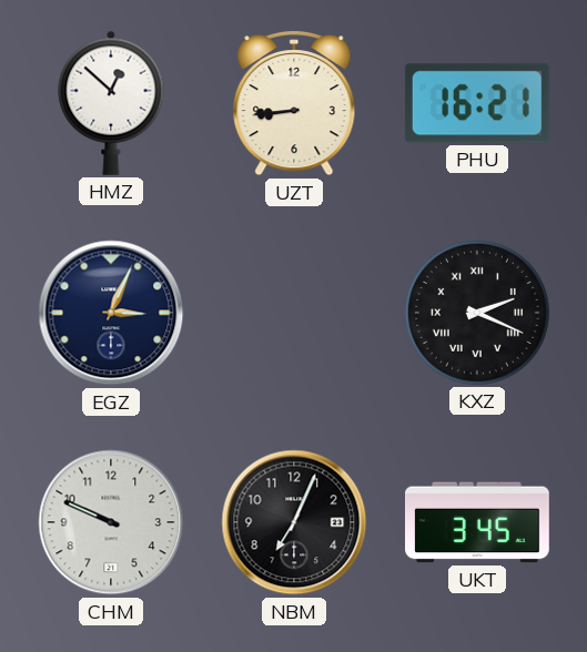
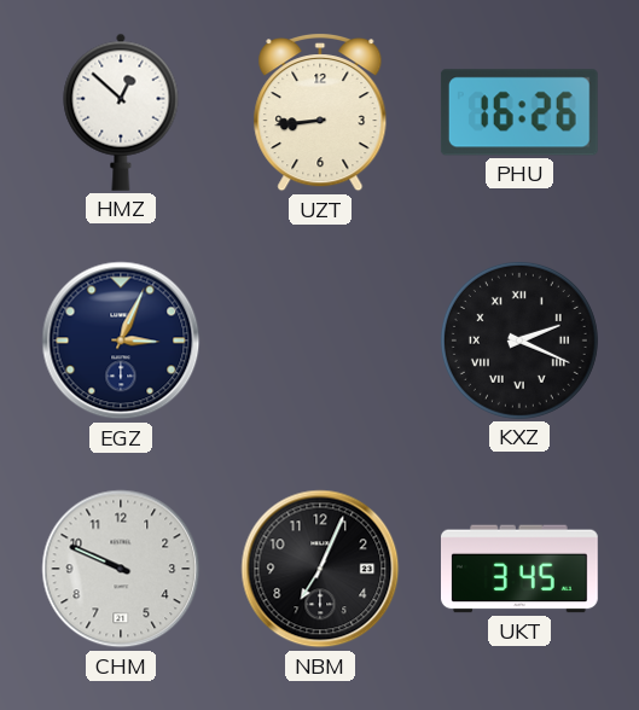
PHU: 16:21 -> 16:26
